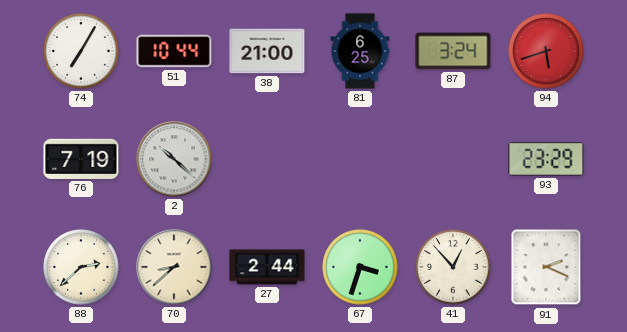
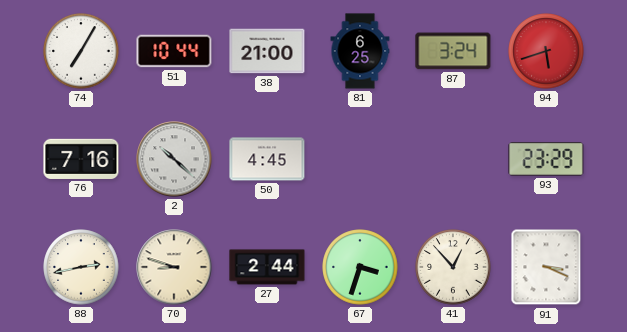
76: 7:19 -> 7:16
50: none -> 4:45
88: 2:38 -> 2:43
70: 8:38 -> 8:48
91: 2:19 -> 3:19
